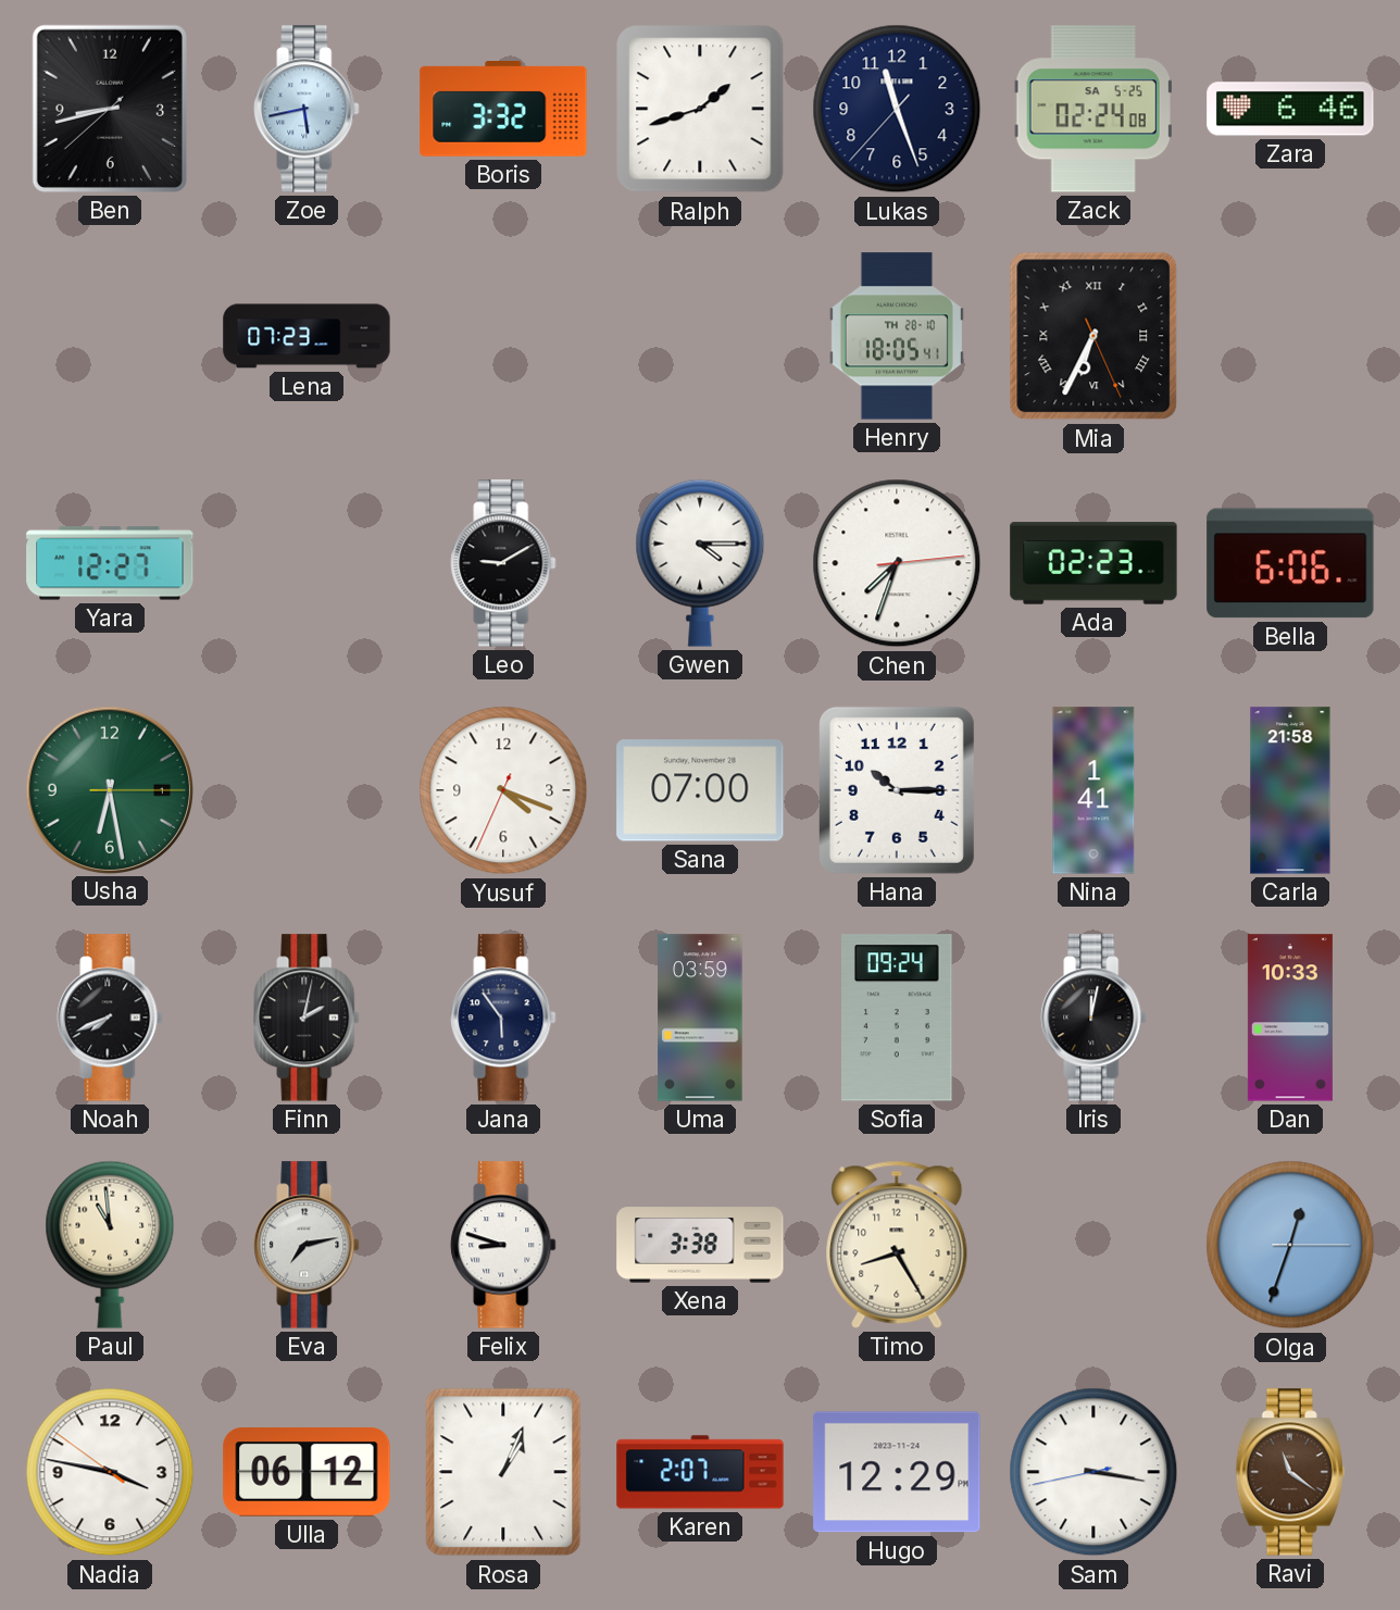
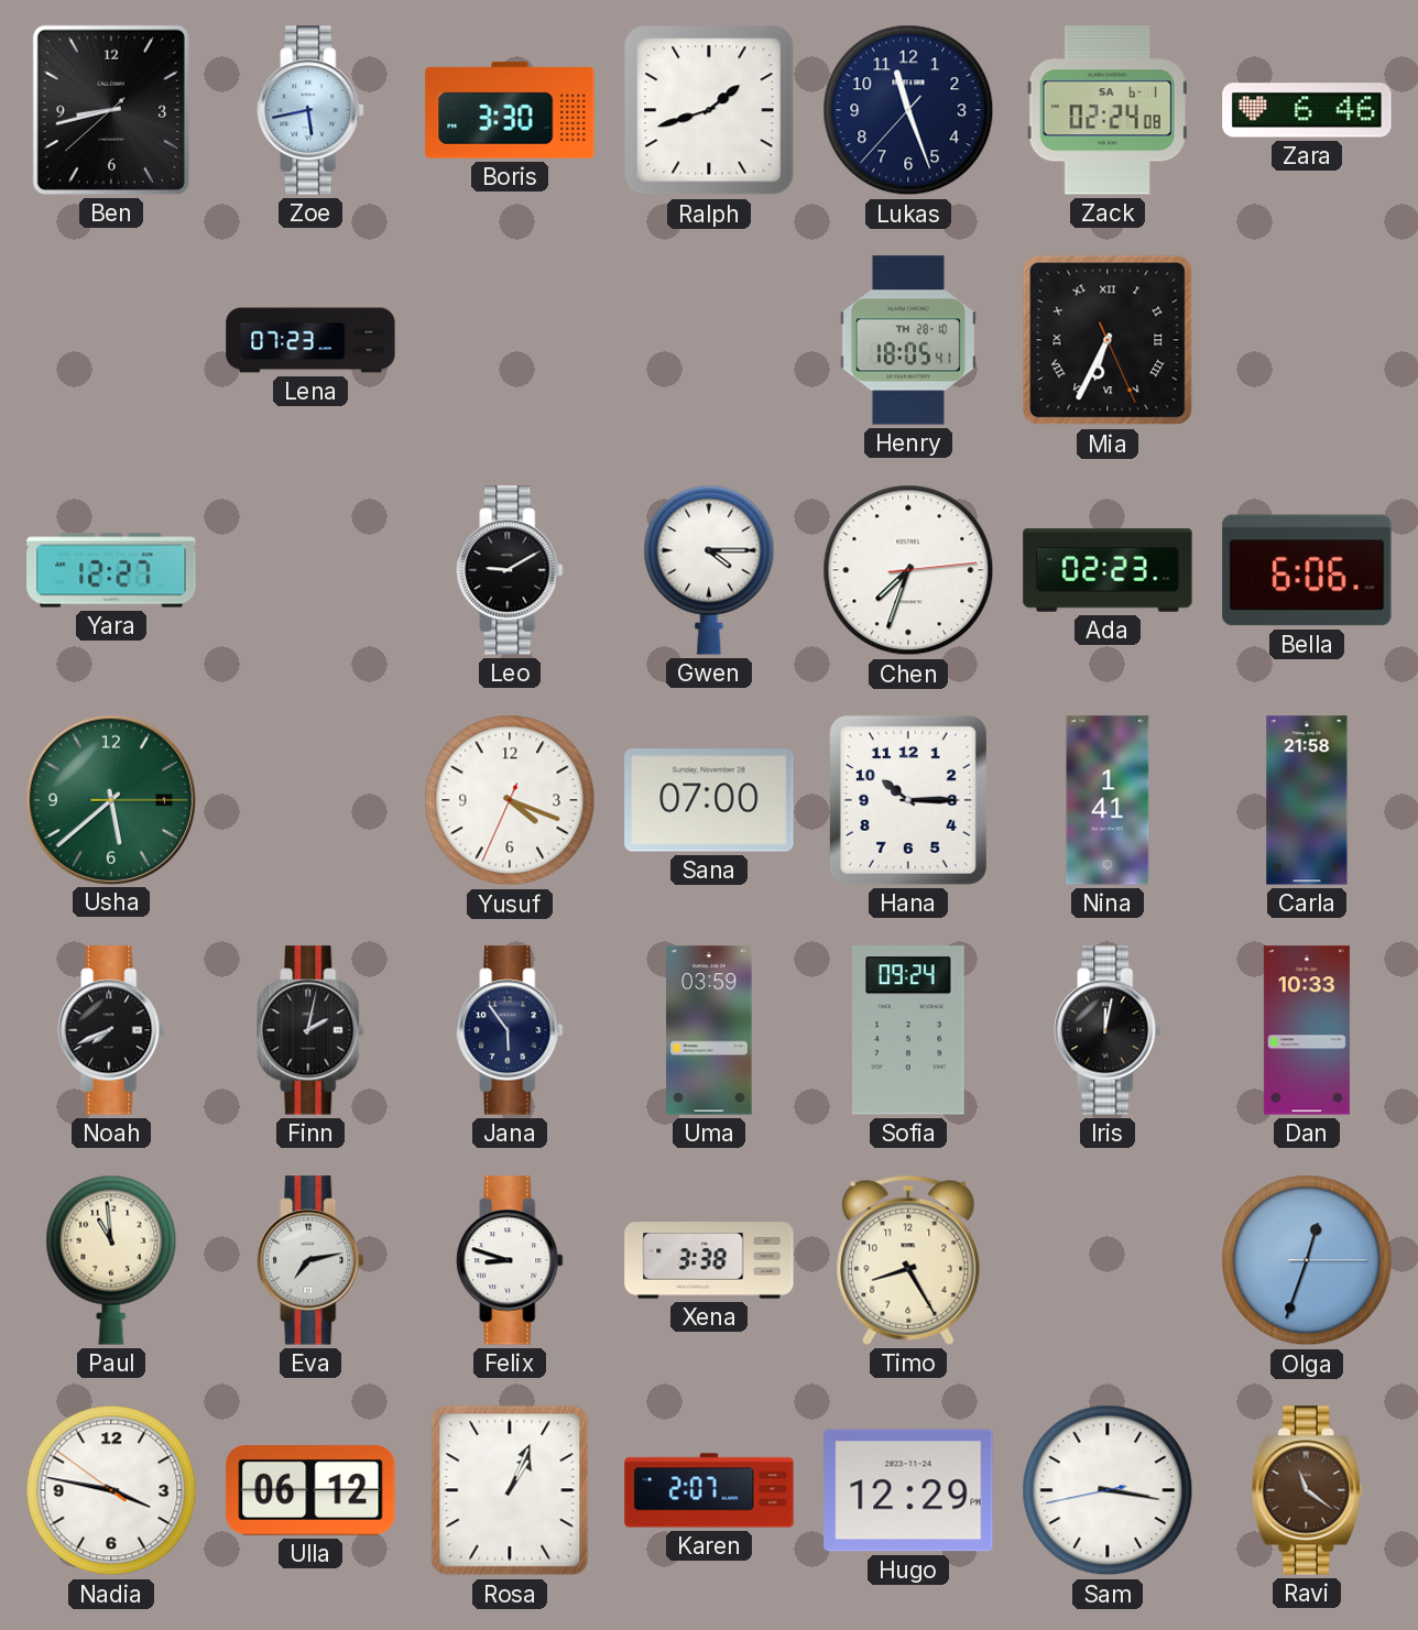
Boris: 3:32 -> 3:30
Zack date: SA 5-25 -> SA 6-1
Usha: 6:28 -> 5:38
